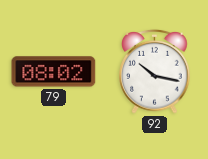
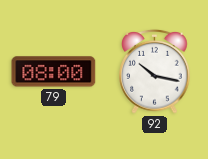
79: 08:02 -> 08:00
